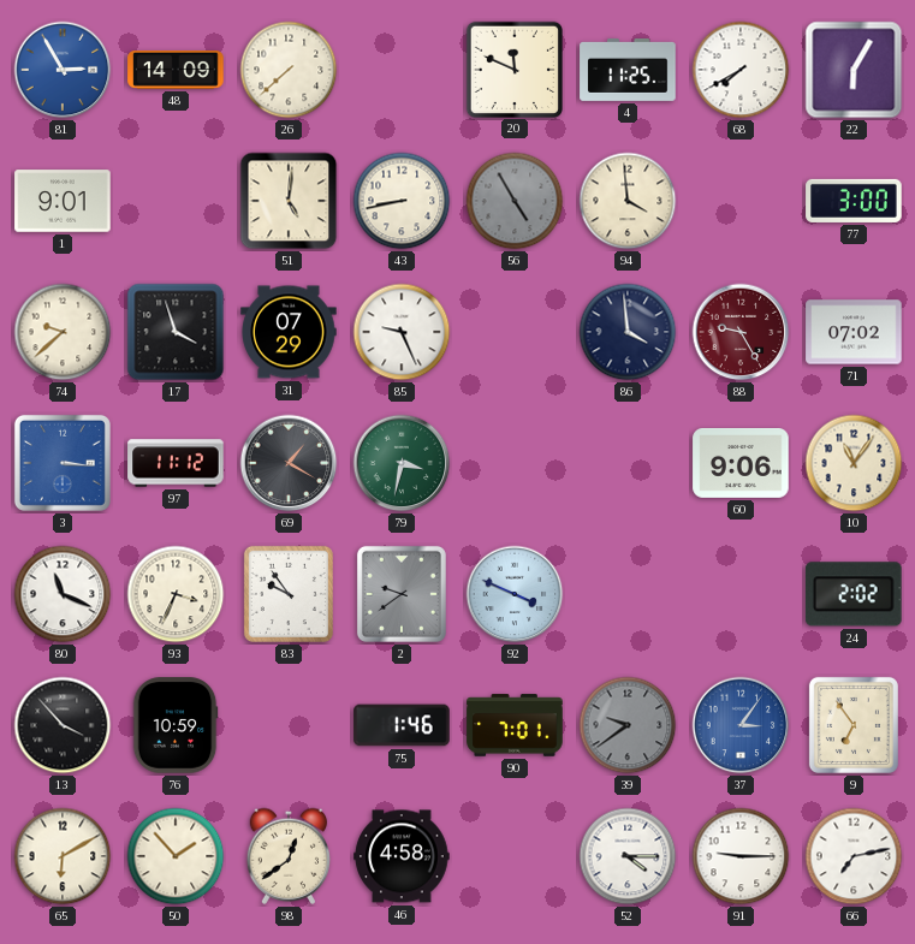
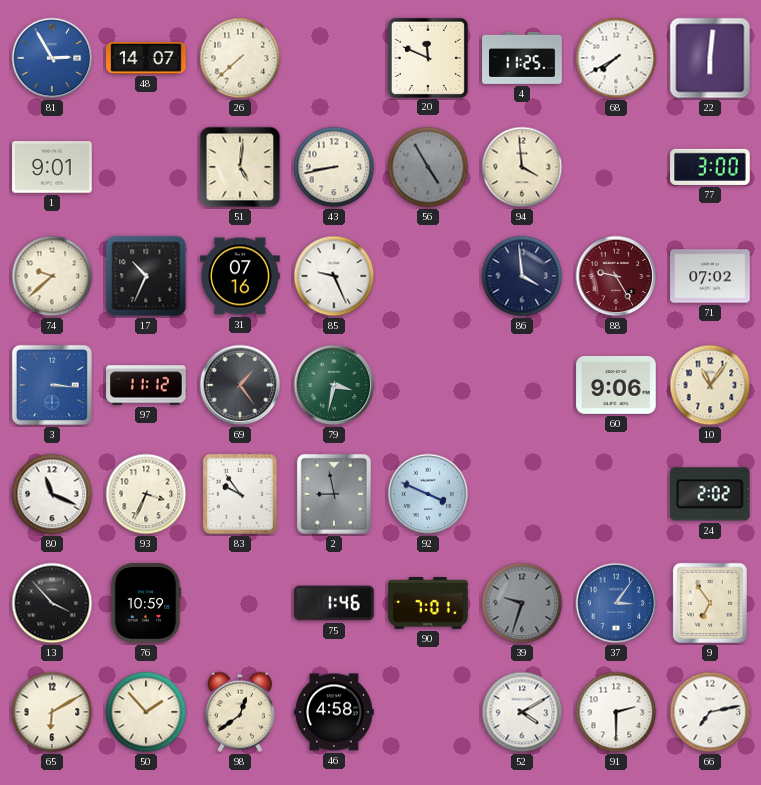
48: 14:09 -> 14:07
22: 6:05 -> 6:01
17: 3:57 -> 10:34
31: 07:29 -> 07:16
69: 1:20 -> 1:24
2: 9:39 -> 8:58
39: 9:39 -> 9:33
52: 4:15 -> 4:10
91: 9:15 -> 2:30
